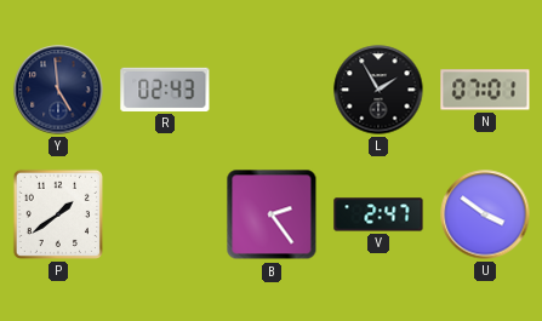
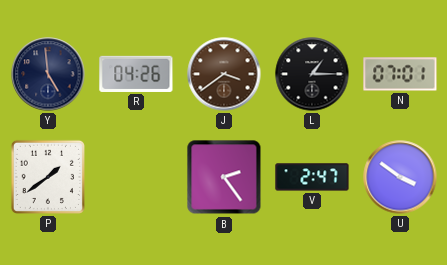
R: 02:43 -> 04:26
J: none -> 3:39
L: 1:55 -> 1:15
